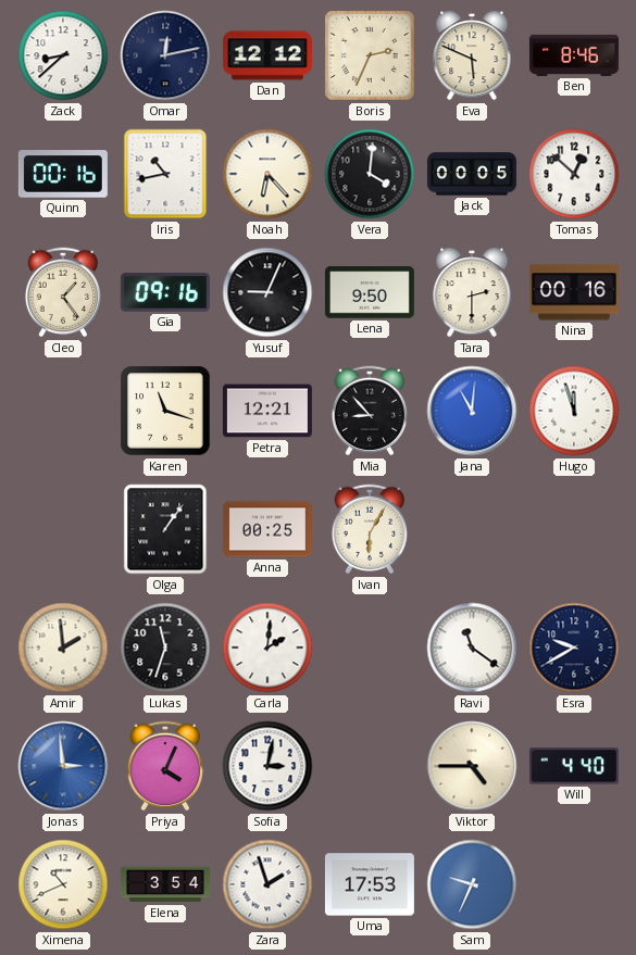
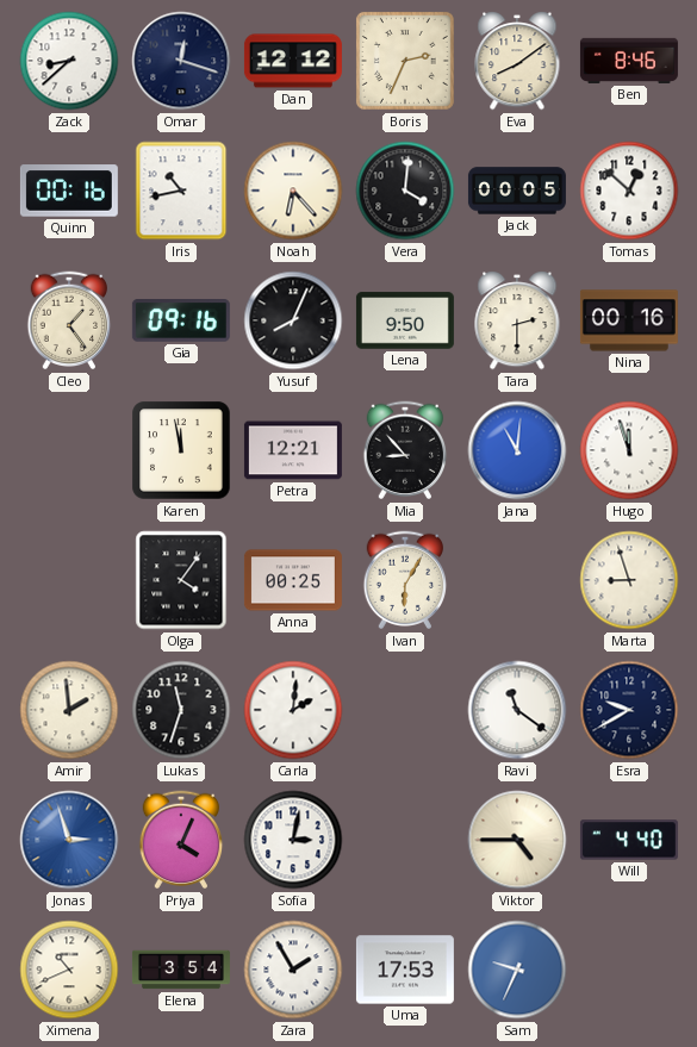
Omar: 12:13 -> 12:18
Eva: 5:49 -> 8:09
Yusuf: 9:04 -> 8:04
Karen: 11:18 -> 11:58
Olga: 1:06 -> 4:06
Marta: none -> 8:57
Jonas: 2:59 -> 2:57
Zara: 1:57 -> 1:55
